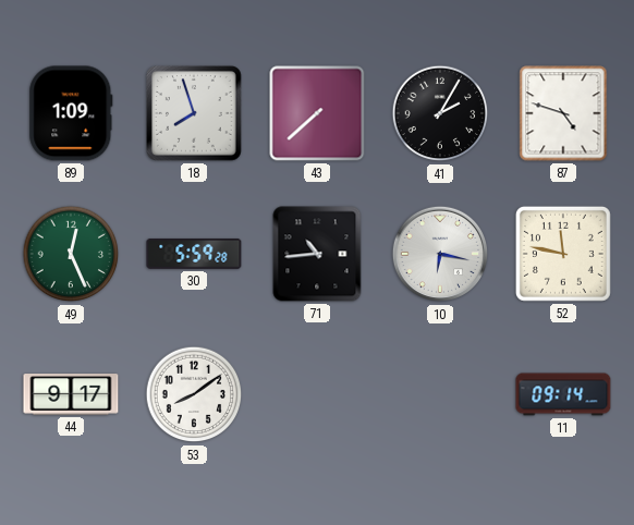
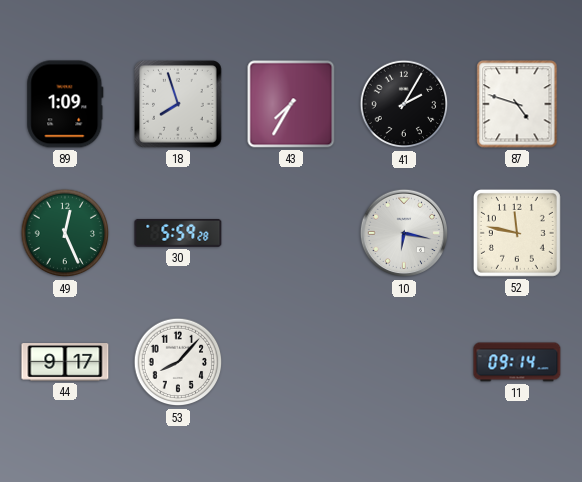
43: 7:38 -> 7:35
71: 10:44 -> none
53: 8:09 -> 8:07
